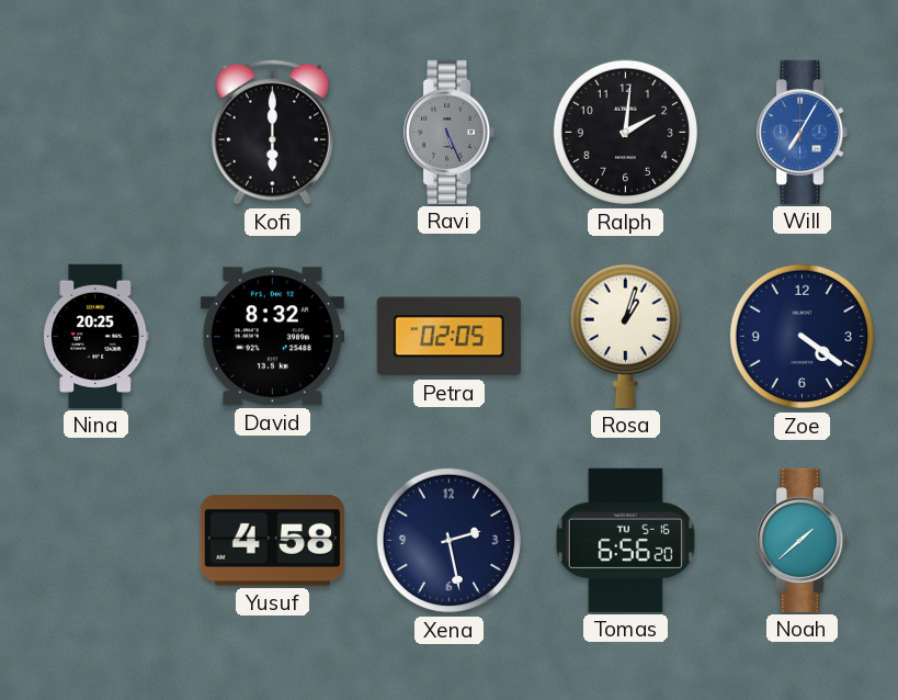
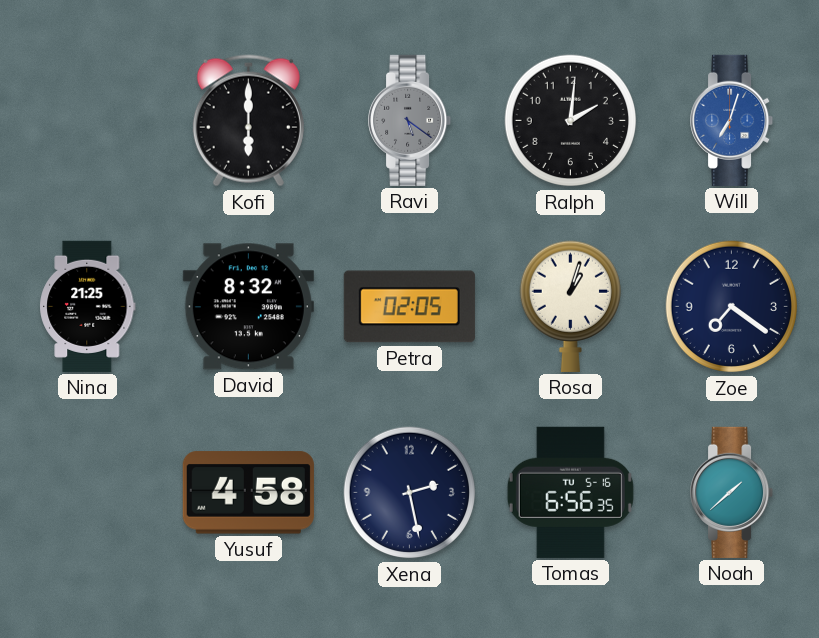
Ravi: 5:26 -> 5:21
Will: 7:05 -> 7:03
Nina: 20:25 -> 21:25
Zoe: 4:21 -> 7:21
Tomas: 6:56:20 -> 6:56:35
